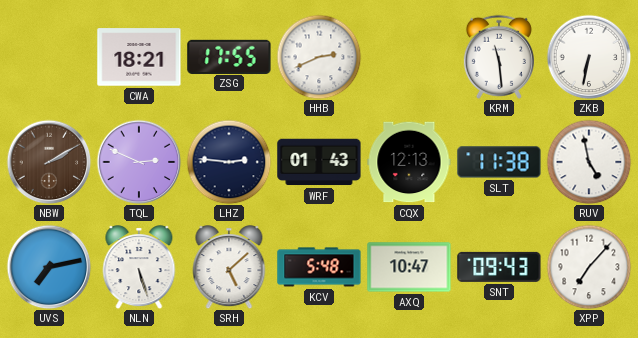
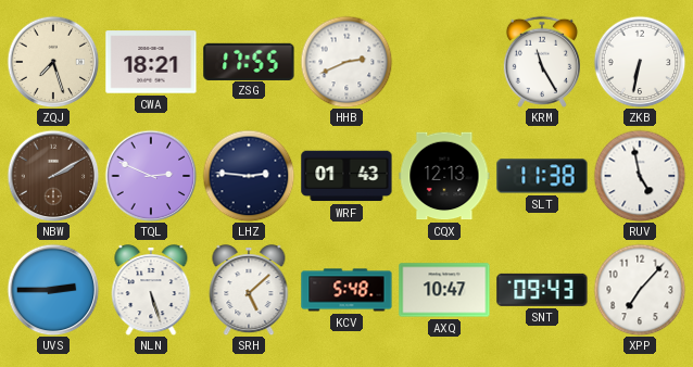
ZQJ: none -> 7:27
KRM: 11:29 -> 11:25
UVS: 7:13 -> 2:45
